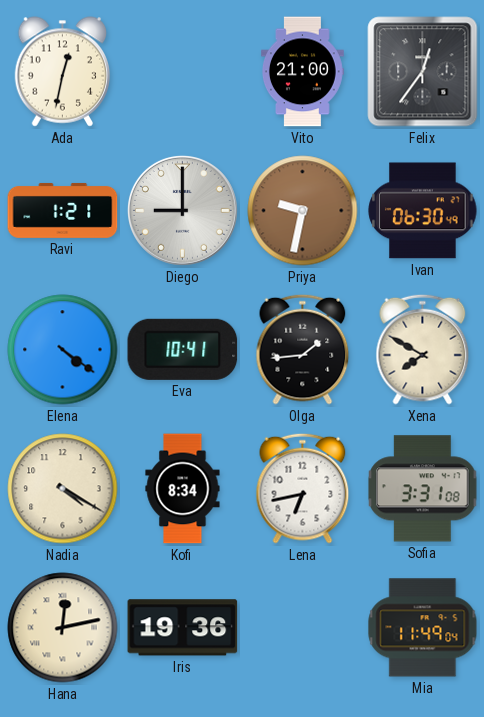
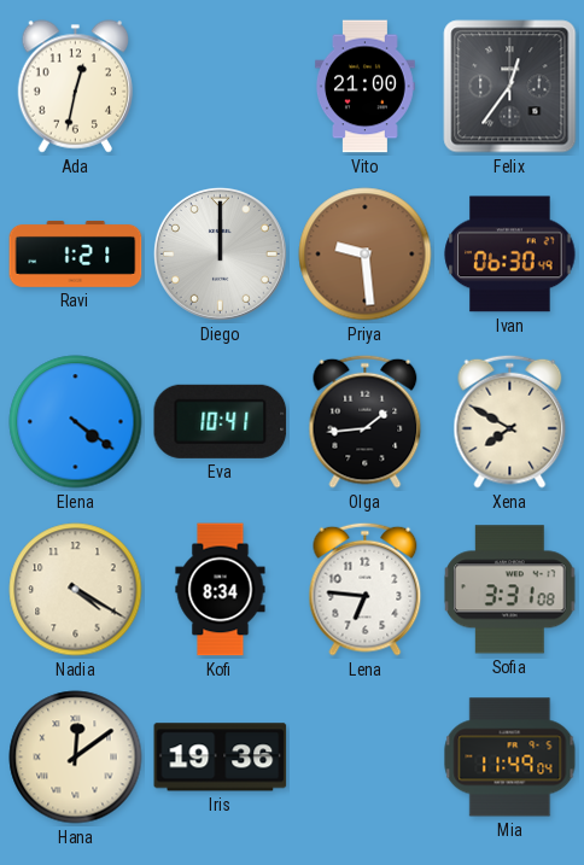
Diego: 9:00 -> 12:00
Priya: 9:32 -> 9:29
Lena: 6:43 -> 6:46
Hana: 12:13 -> 12:09
